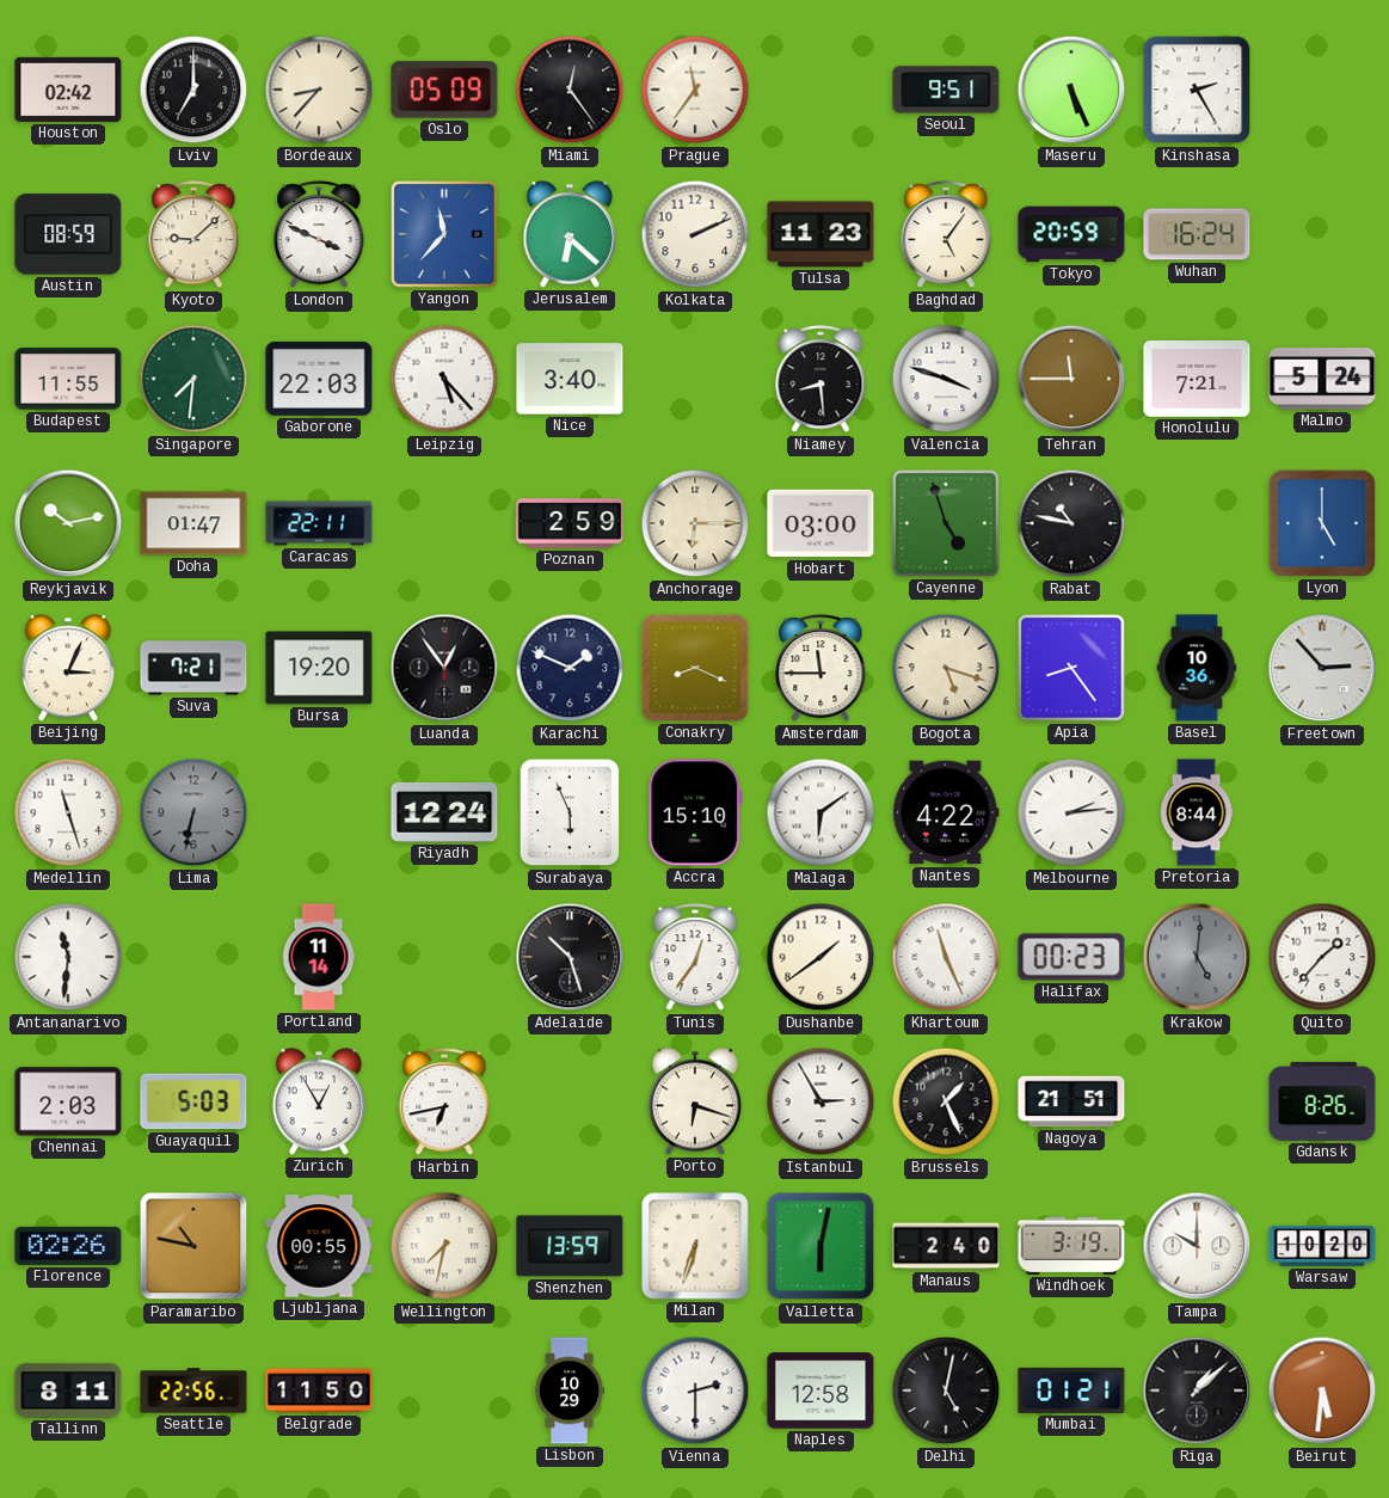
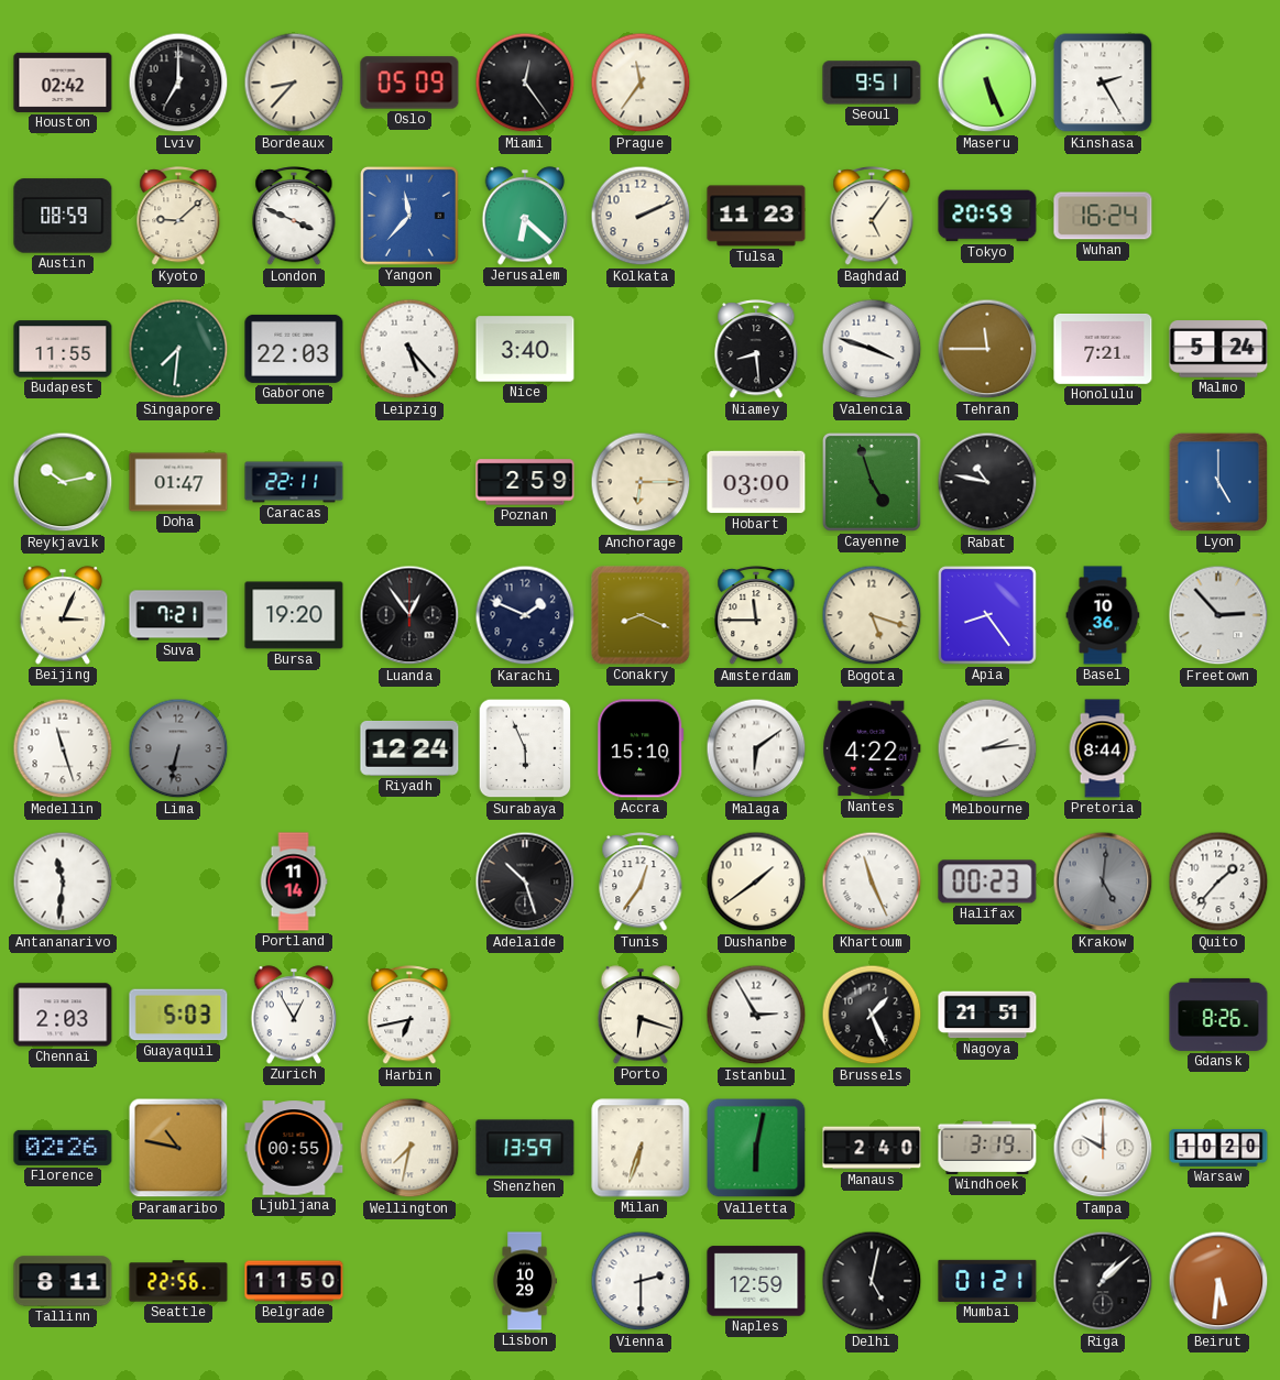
Naples: 12:58 -> 12:59
